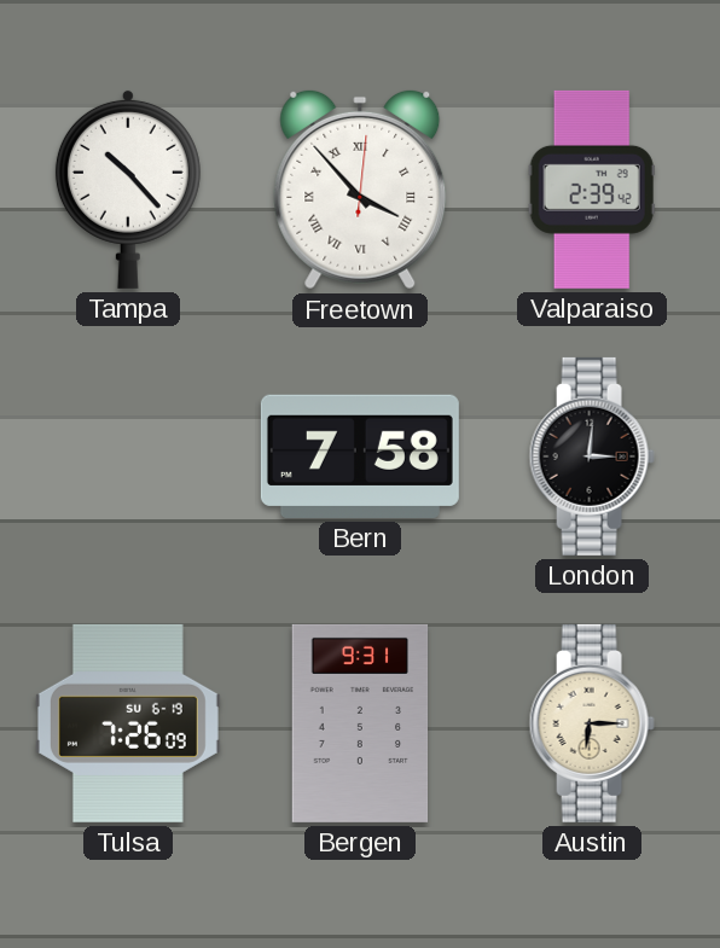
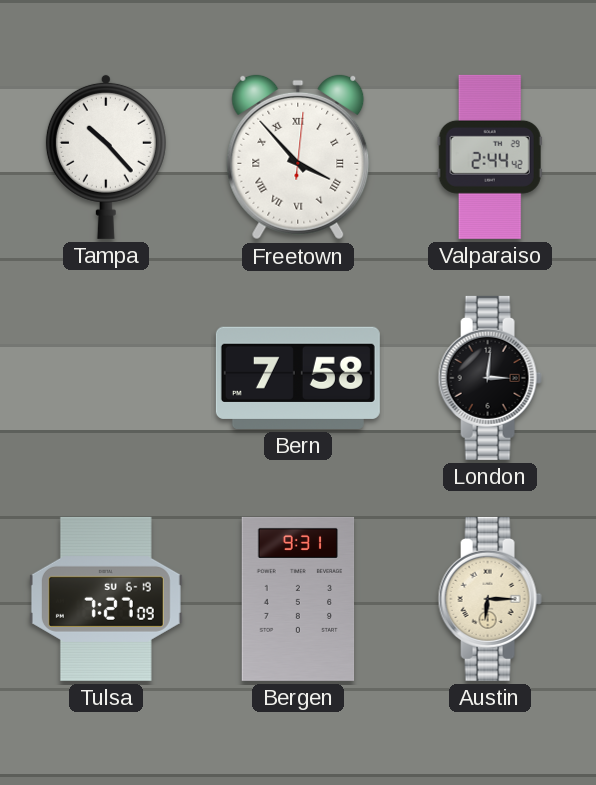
Valparaiso: 2:39 -> 2:44
Tulsa: 7:26 -> 7:27
